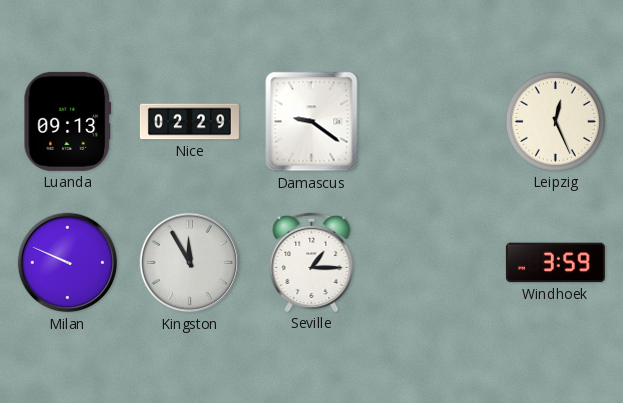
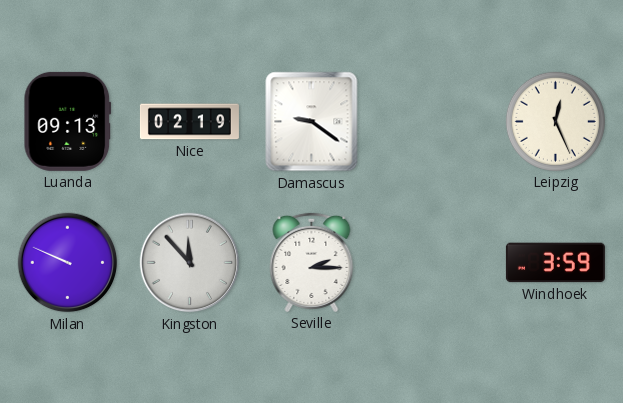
Nice: 02:29 -> 02:19
Kingston: 11:55 -> 11:53
Seville: 1:15 -> 2:15
